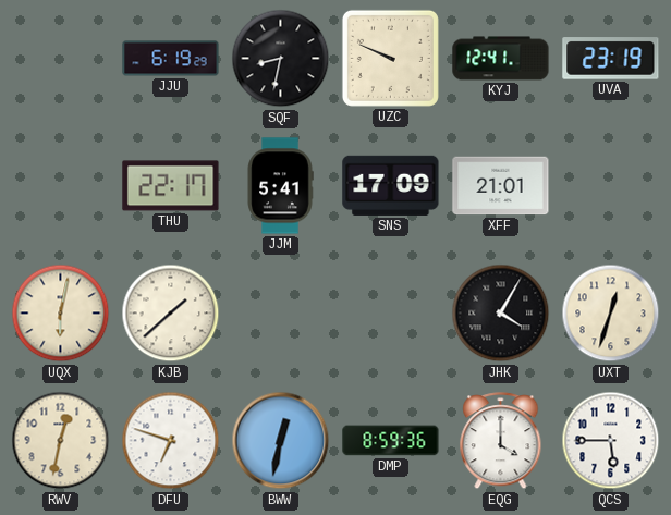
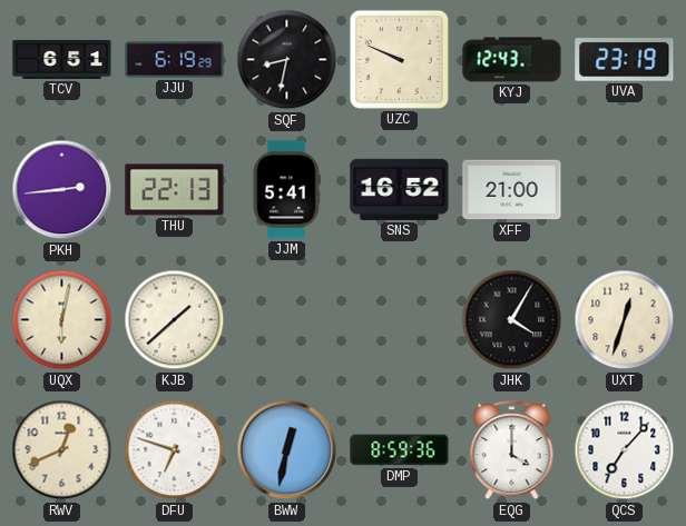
TCV: none -> 6:51
KYJ: 12:41 -> 12:43
PKH: none -> 2:44
THU: 22:17 -> 22:13
SNS: 17:09 -> 16:52
XFF: 21:01 -> 21:00
RWV: 12:32 -> 12:41
QCS: 5:45 -> 7:07
